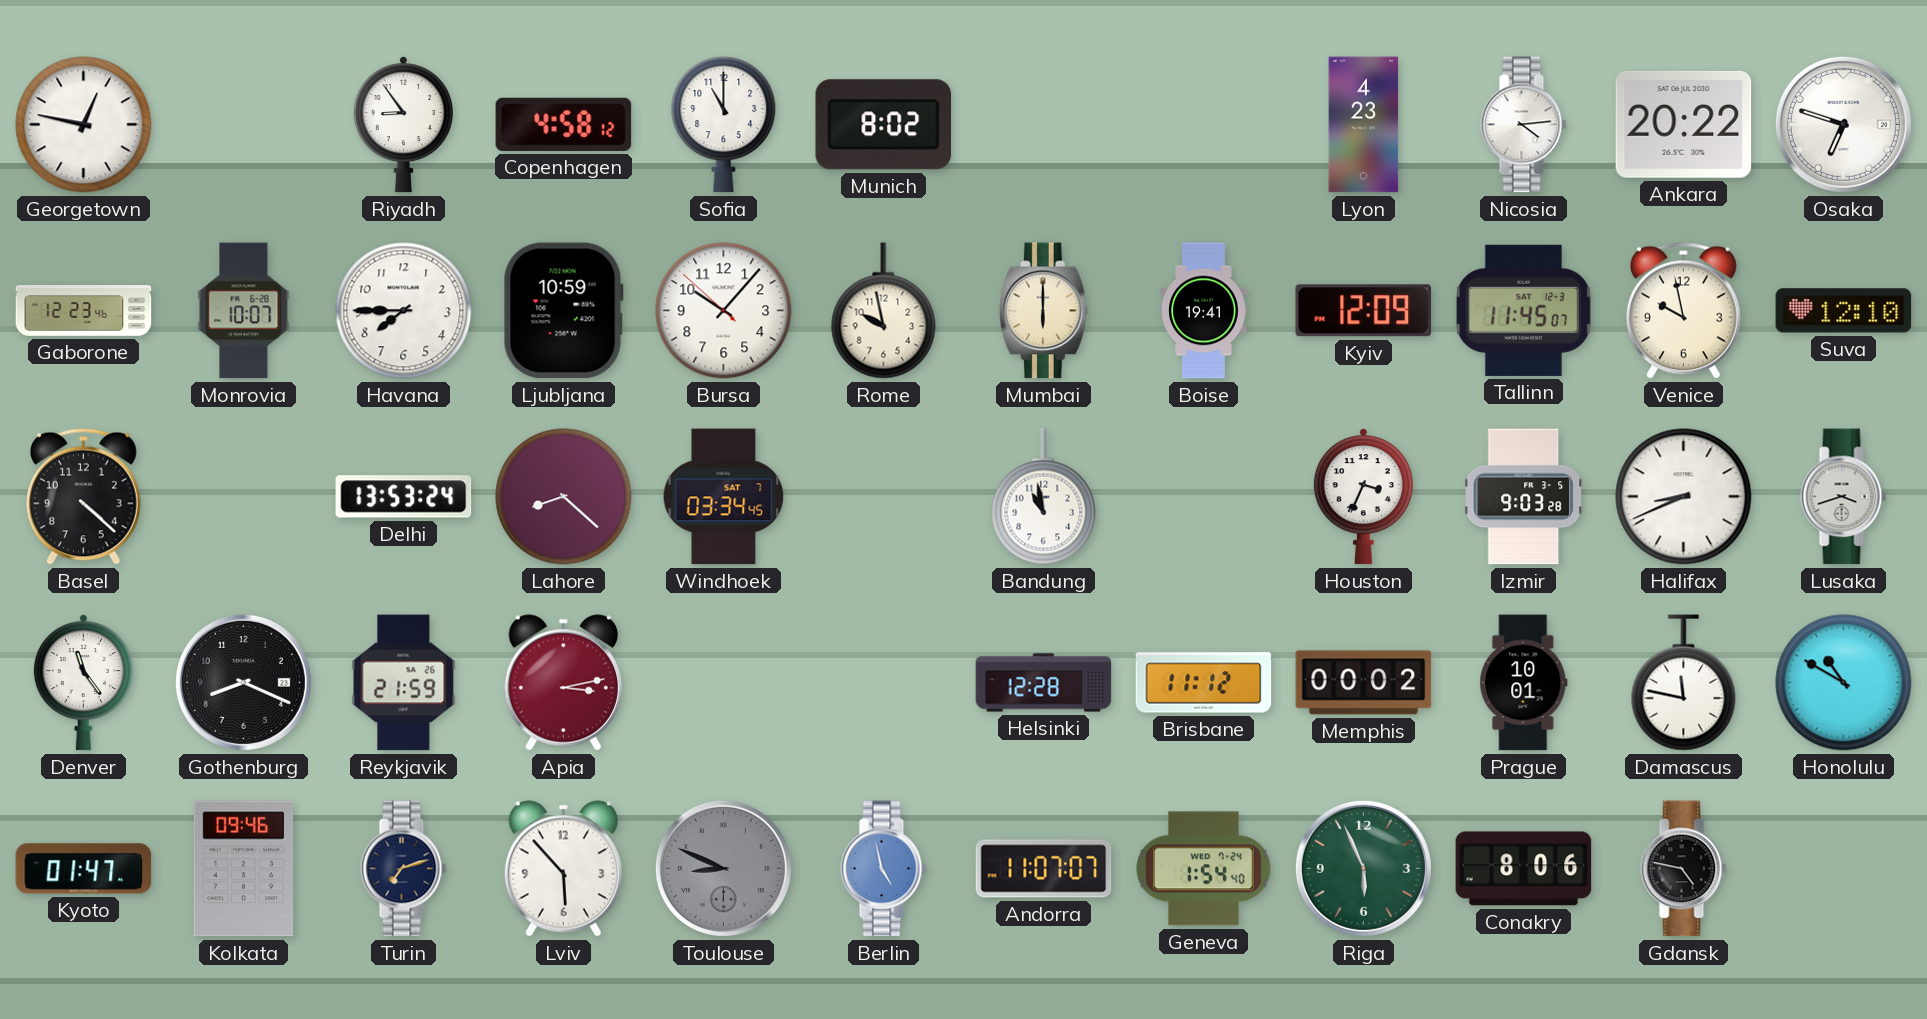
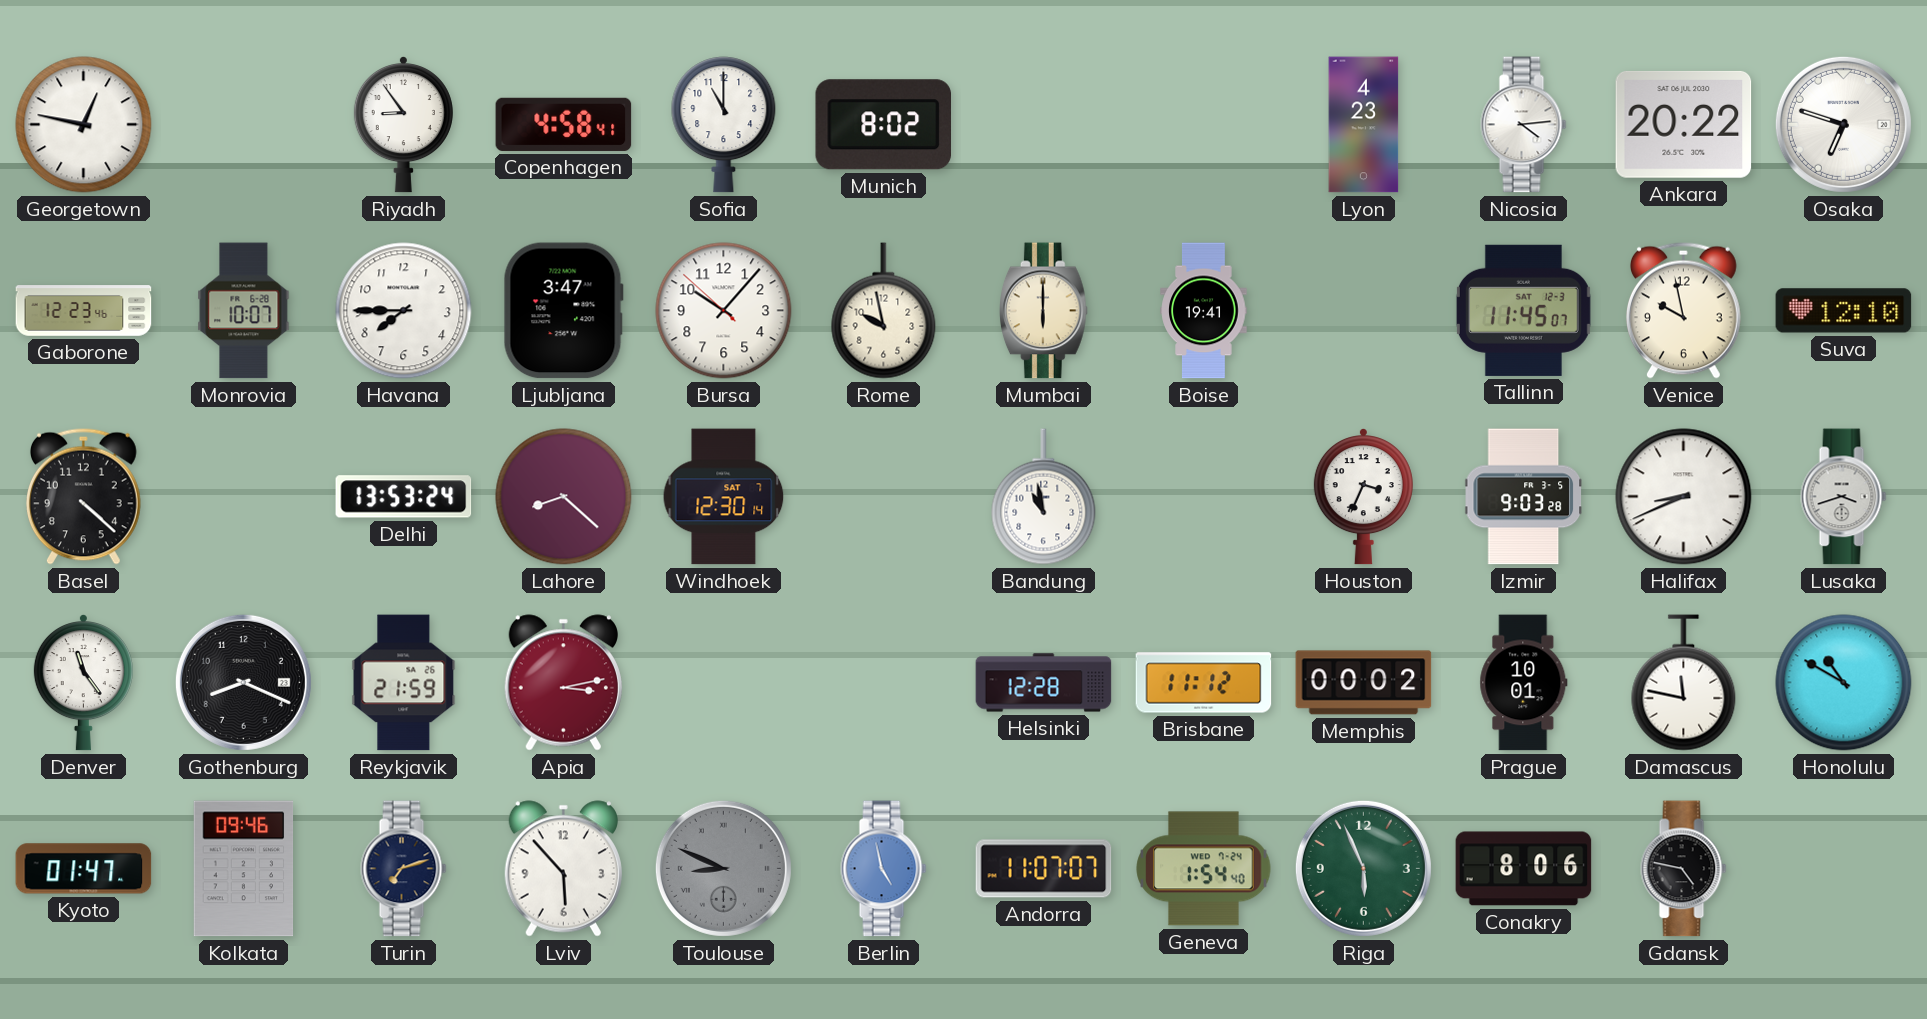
Copenhagen: 4:58:12 -> 4:58:41
Ljubljana: 10:59 -> 3:47
Kyiv: 12:09 -> none
Windhoek: 03:34 -> 12:30
